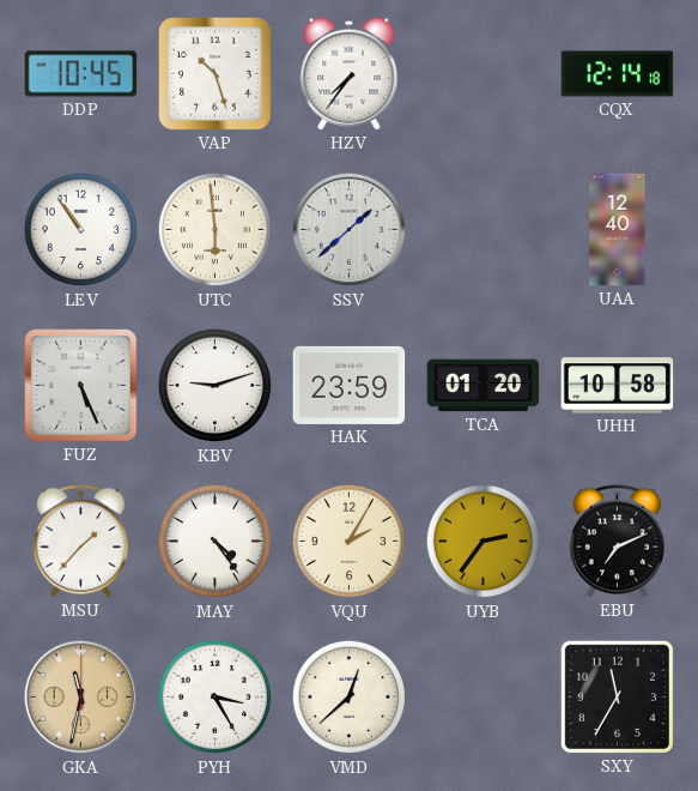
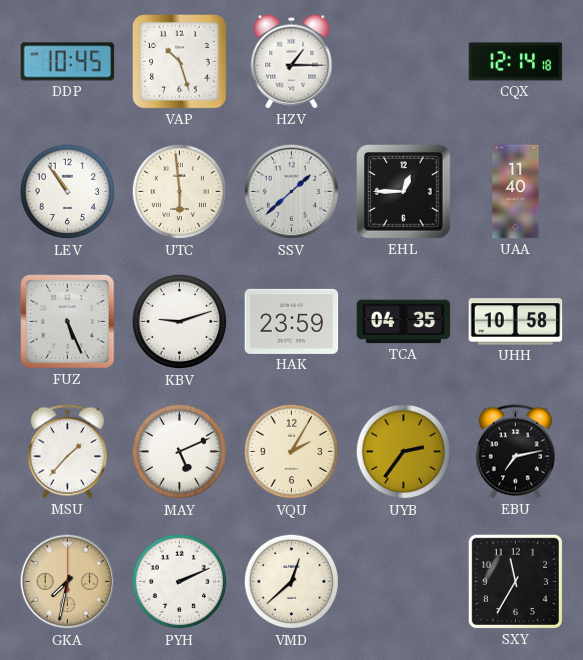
HZV: 7:36 -> 1:15
EHL: none -> 12:45
UAA: 12:40 -> 11:40
TCA: 01:20 -> 04:35
MAY: 4:24 -> 5:11
EBU: 7:11 -> 7:13
GKA: 11:32 -> 7:32
PYH: 3:25 -> 2:11
